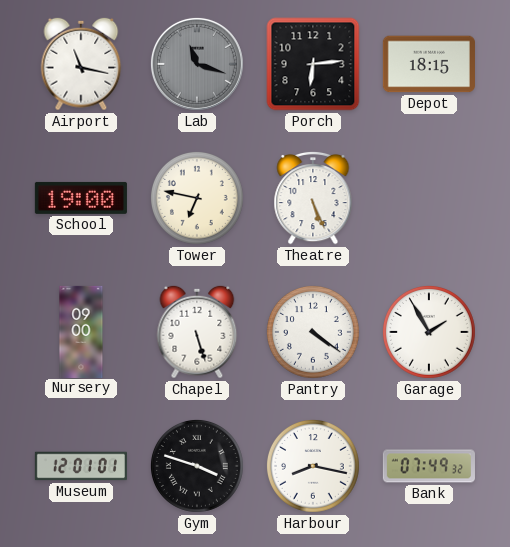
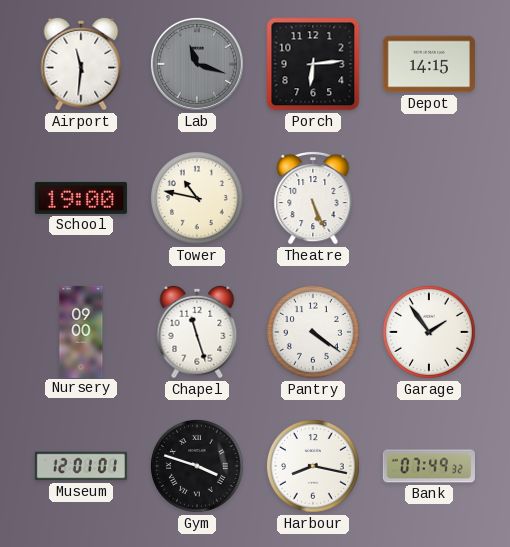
Airport: 11:17 -> 11:31
Depot: 18:15 -> 14:15
Tower: 6:47 -> 10:47
Chapel: 5:27 -> 11:27
Garage: 1:55 -> 1:54
